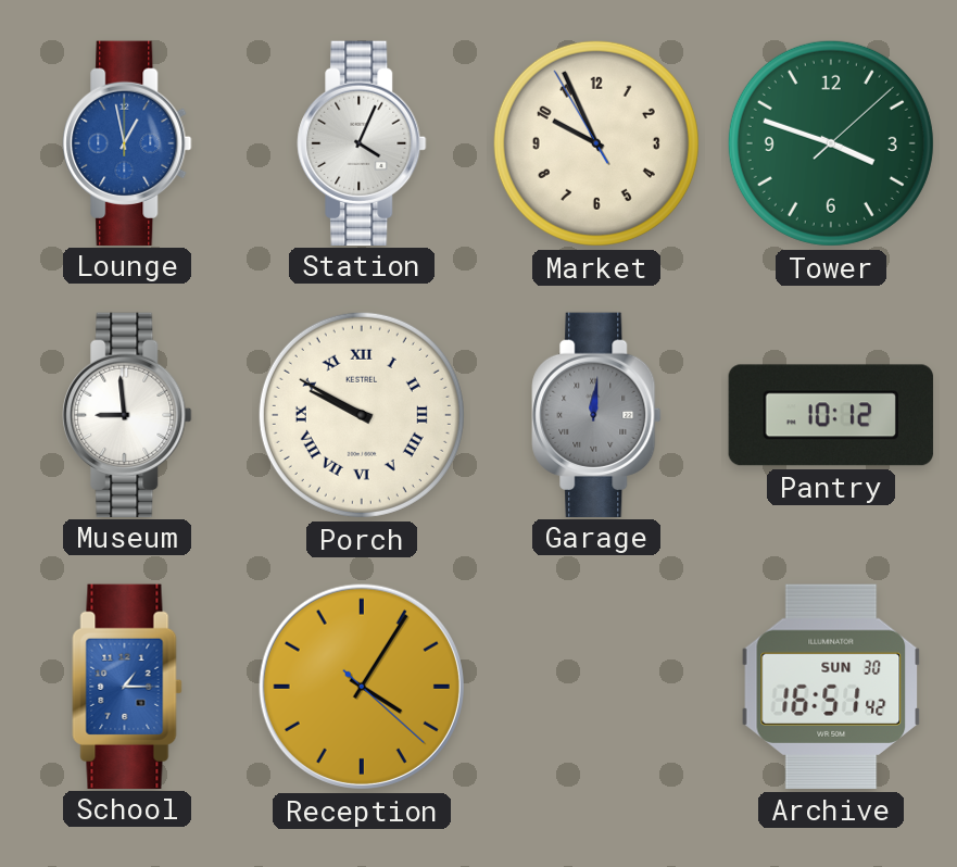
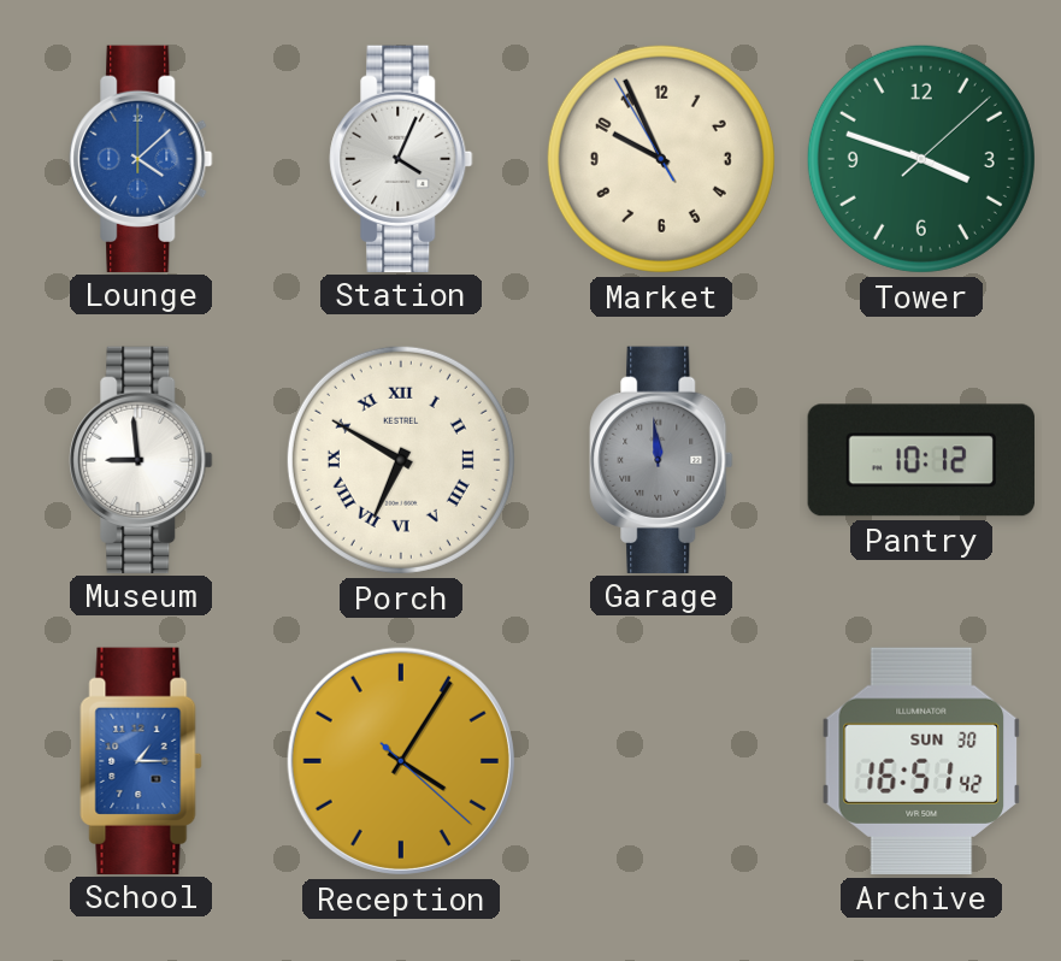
Lounge: 12:58 -> 4:08
Porch: 9:50 -> 6:50
Garage: 12:01 -> 11:59
